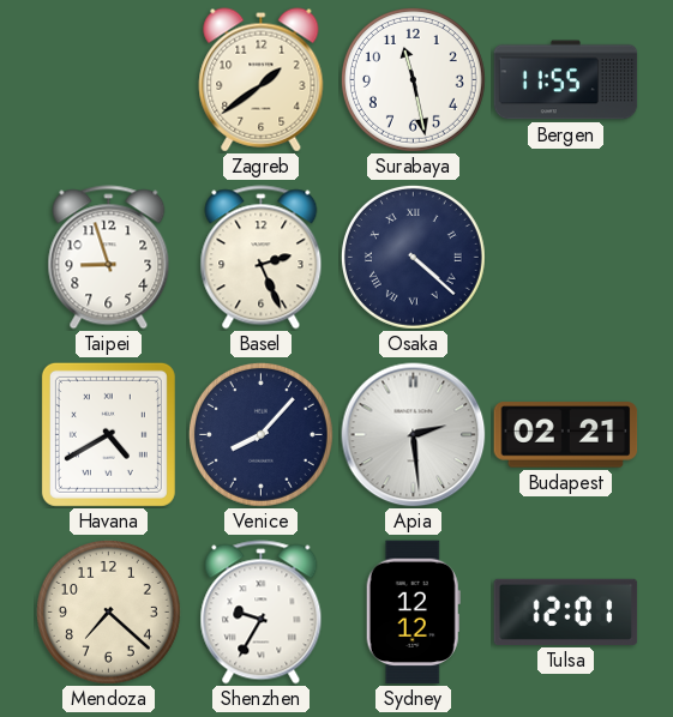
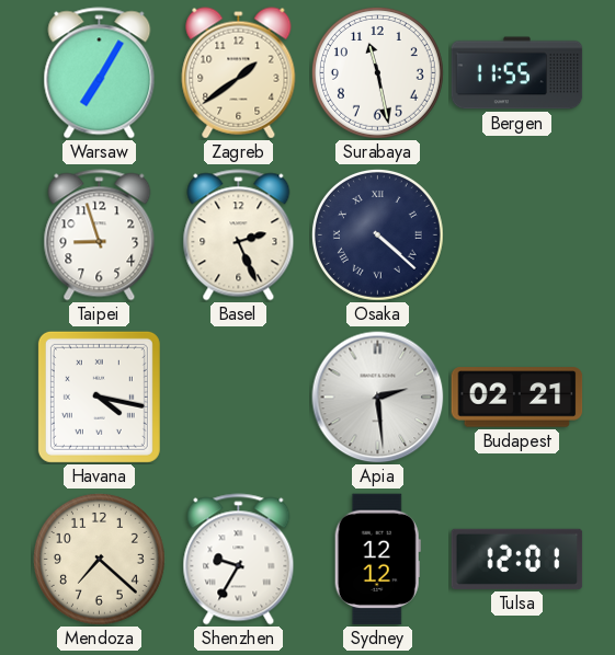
Warsaw: none -> 7:05
Havana: 4:40 -> 4:17
Venice: 8:07 -> none
